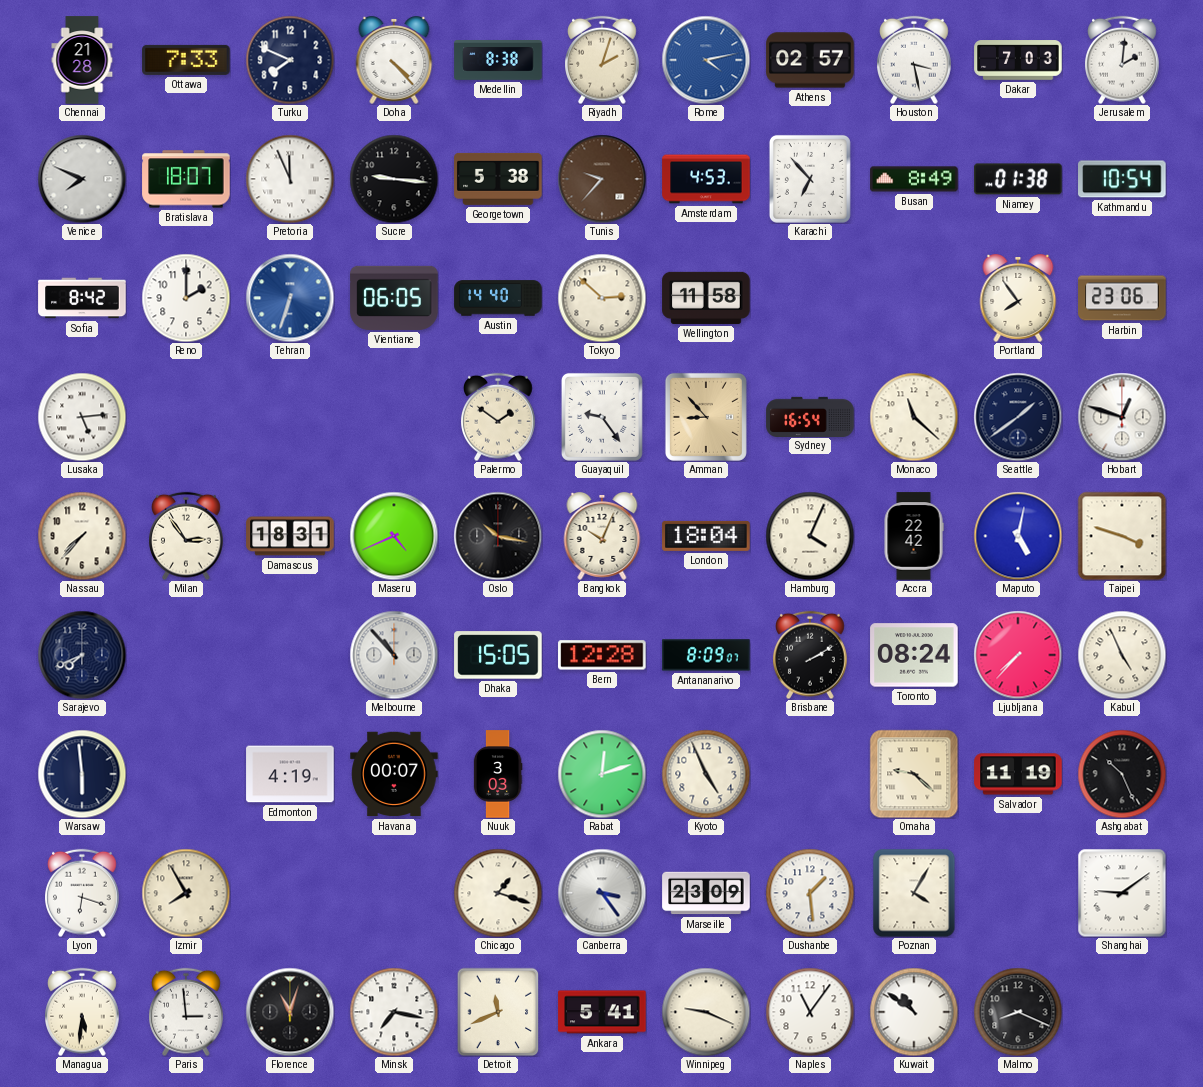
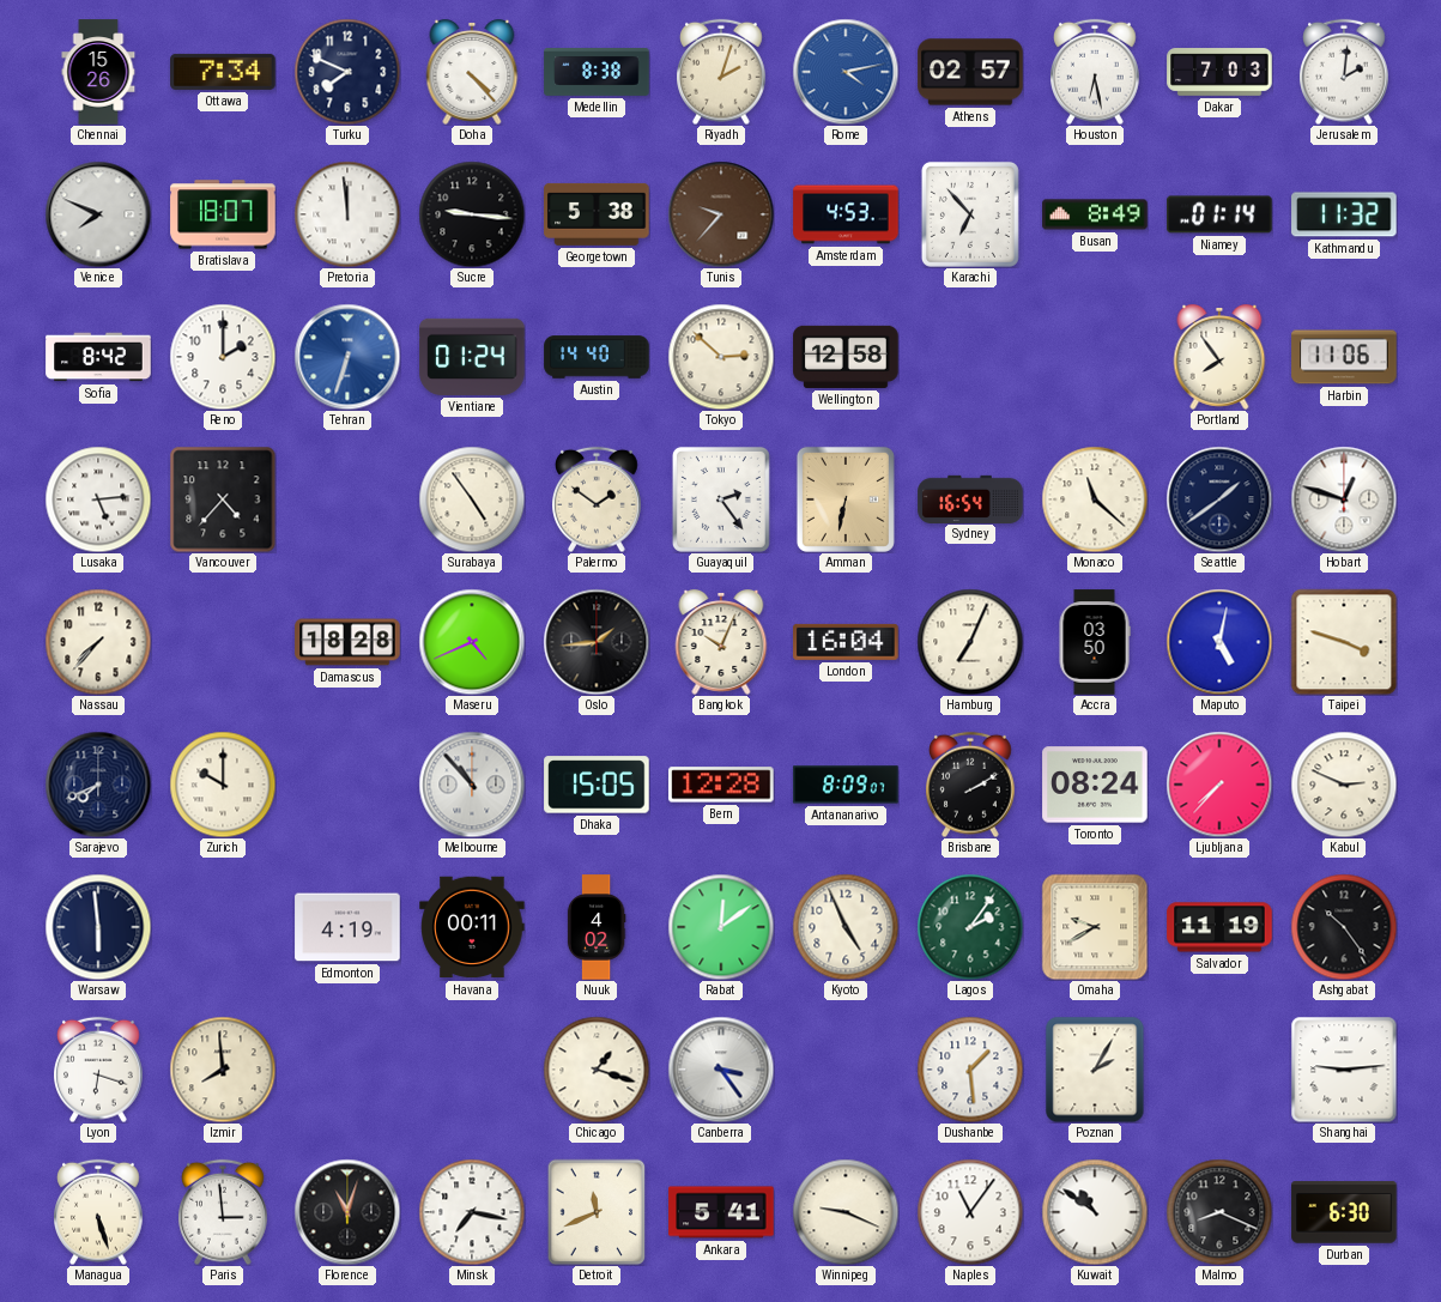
Chennai: 21:28 -> 15:26
Ottawa: 7:33 -> 7:34
Houston: 3:28 -> 6:28
Pretoria: 11:56 -> 11:59
Niamey: 01:38 -> 01:14
Kathmandu: 10:54 -> 11:32
Vientiane: 06:05 -> 01:24
Wellington: 11:58 -> 12:58
Harbin: 23:06 -> 11:06
Vancouver: none -> 4:37
Surabaya: none -> 4:54
Guayaquil: 9:24 -> 2:24
Amman: 8:53 -> 6:32
Milan: 2:54 -> none
Damascus: 18:31 -> 18:28
Oslo: 10:17 -> 1:44
London: 18:04 -> 16:04
Hamburg: 4:04 -> 7:04
Accra: 22:42 -> 03:50
Zurich: none -> 10:00
Kabul: 4:56 -> 2:49
Havana: 00:07 -> 00:11
Nuuk: 3:03 -> 4:02
Rabat: 12:12 -> 12:09
Lagos: none -> 2:06
Omaha: 9:22 -> 9:40
Ashgabat: 10:26 -> 10:24
Izmir: 7:55 -> 7:59
Marseille: 23:09 -> none
Poznan: 4:05 -> 2:05
Shanghai: 9:09 -> 9:14
Managua: 5:31 -> 5:27
Durban: none -> 6:30
